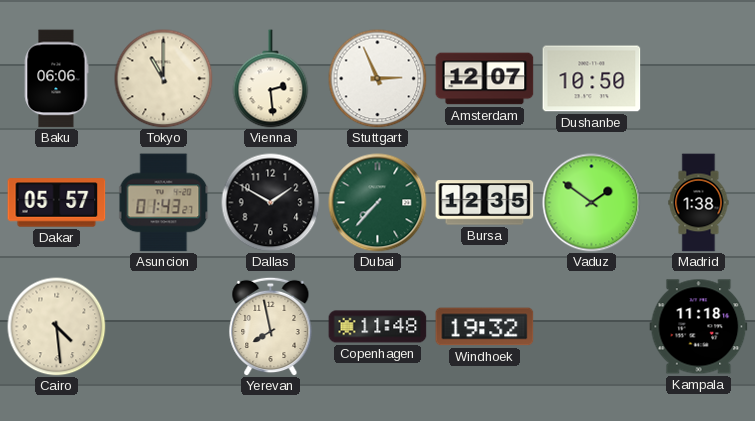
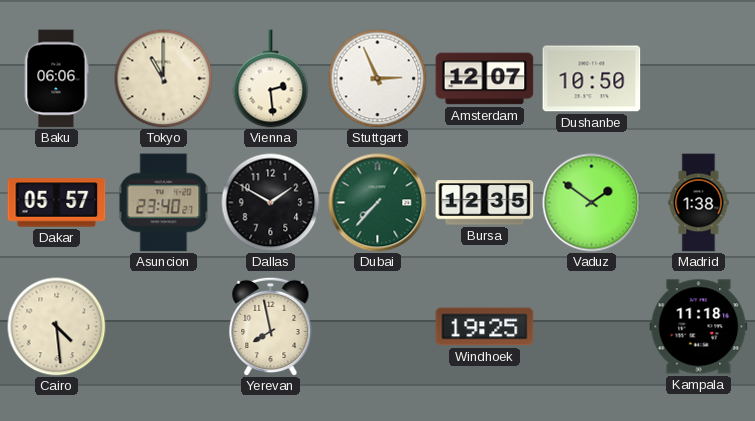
Asuncion: 01:43 -> 23:40
Copenhagen: 11:48 -> none
Windhoek: 19:32 -> 19:25
